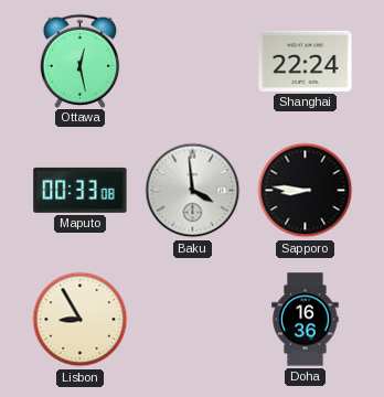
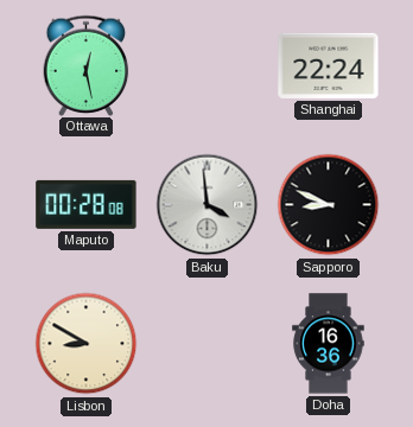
Maputo: 00:33 -> 00:28
Sapporo: 8:46 -> 8:49
Lisbon: 8:55 -> 8:50
